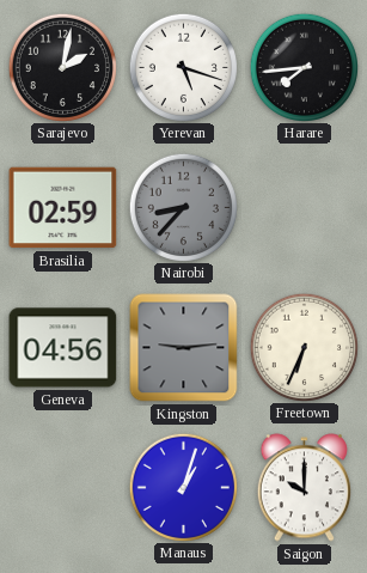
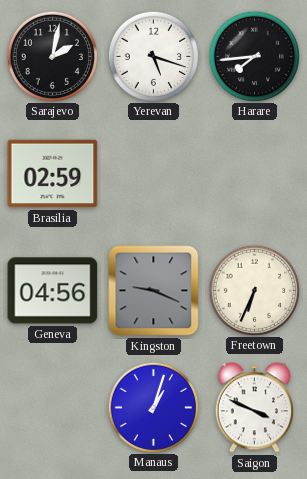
Nairobi: 8:37 -> none
Kingston: 9:14 -> 9:19
Saigon: 10:00 -> 3:49
